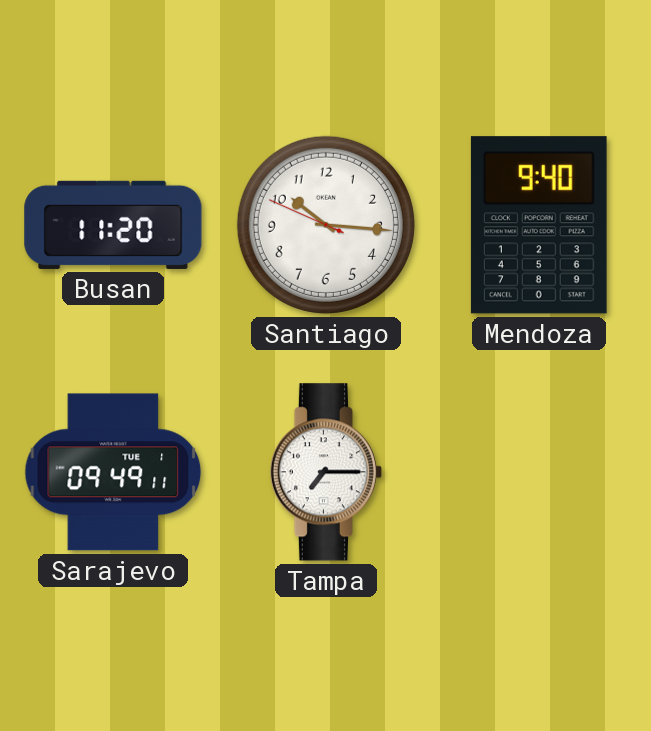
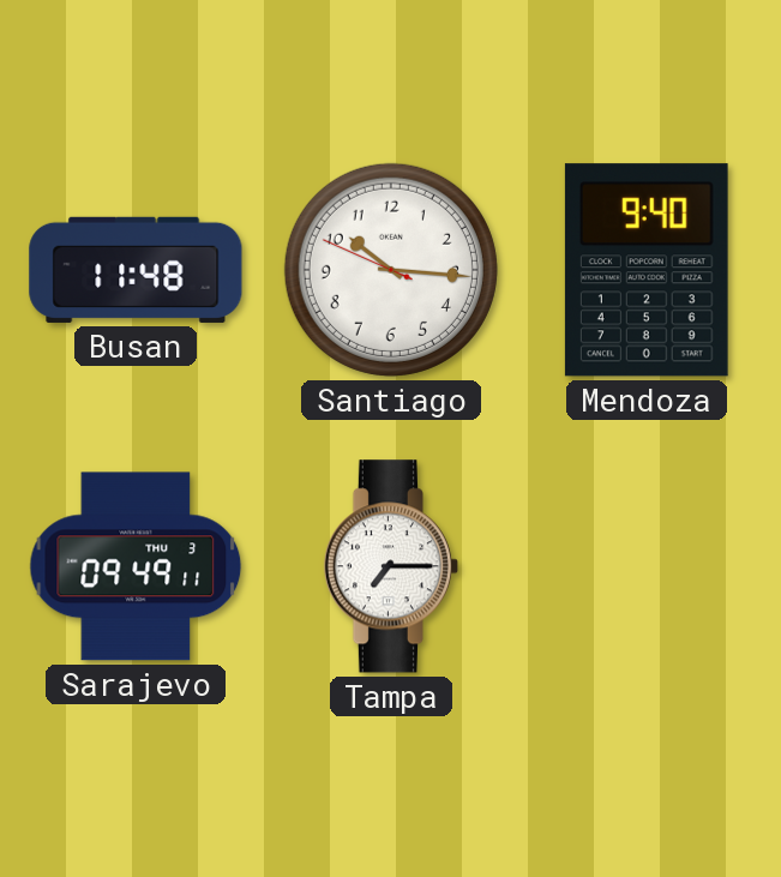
Busan: 11:20 -> 11:48
Sarajevo date: TUE 1 -> THU 3
